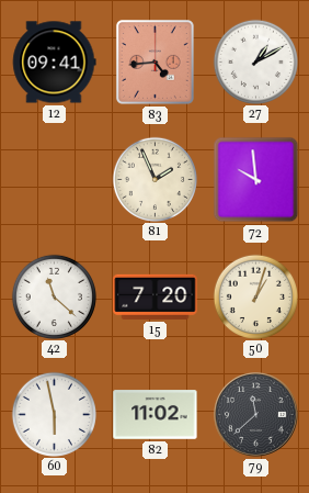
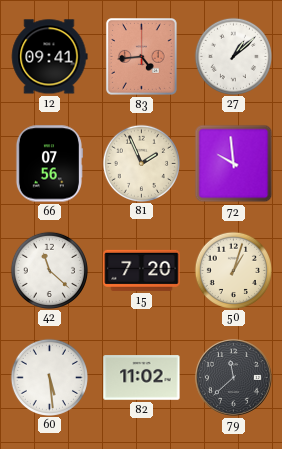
27: 1:10 -> 1:08
66: none -> 07:56
60: 5:58 -> 5:29
